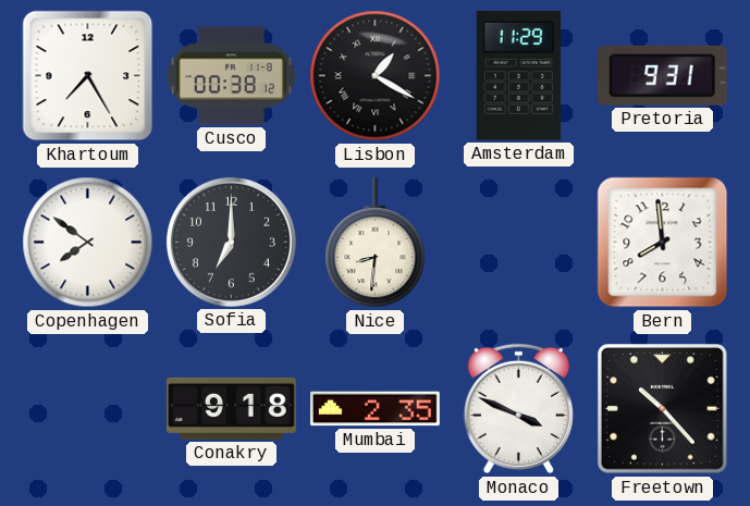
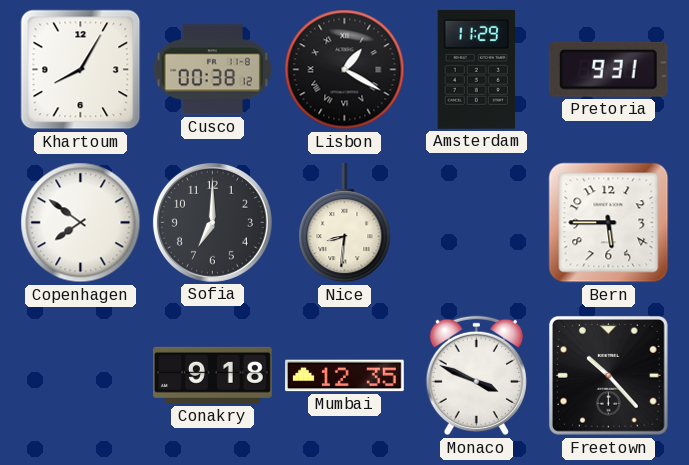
Khartoum: 7:25 -> 8:05
Bern: 7:59 -> 5:45
Mumbai: 2:35 -> 12:35
